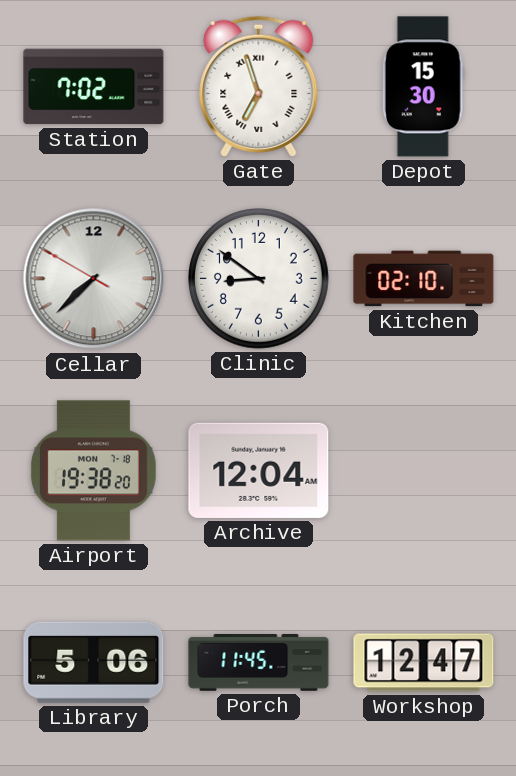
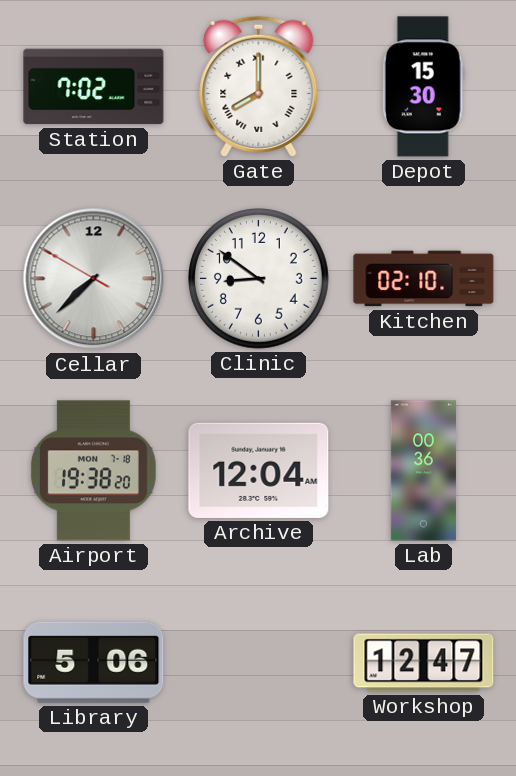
Gate: 6:57 -> 8:00
Lab: none -> 00:36
Porch: 11:45 -> none
